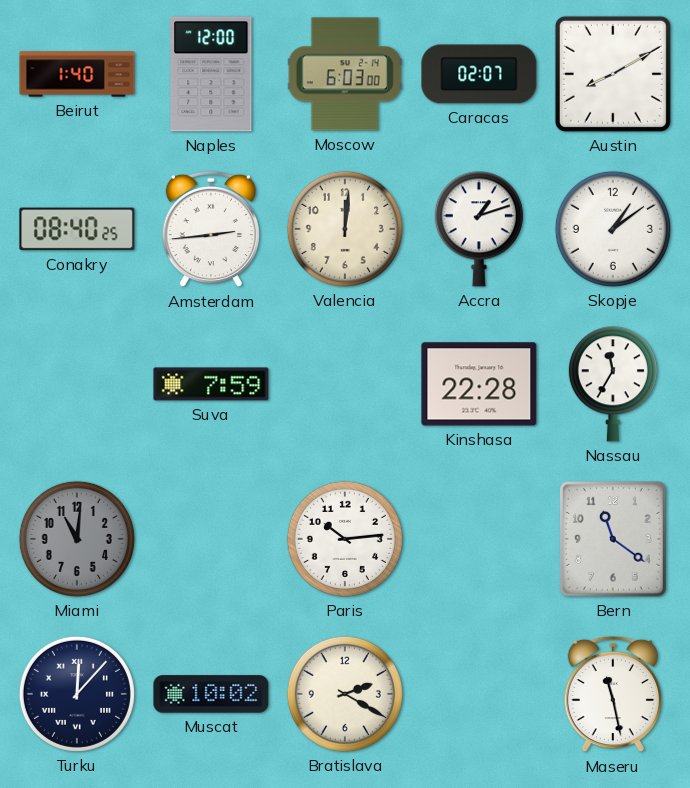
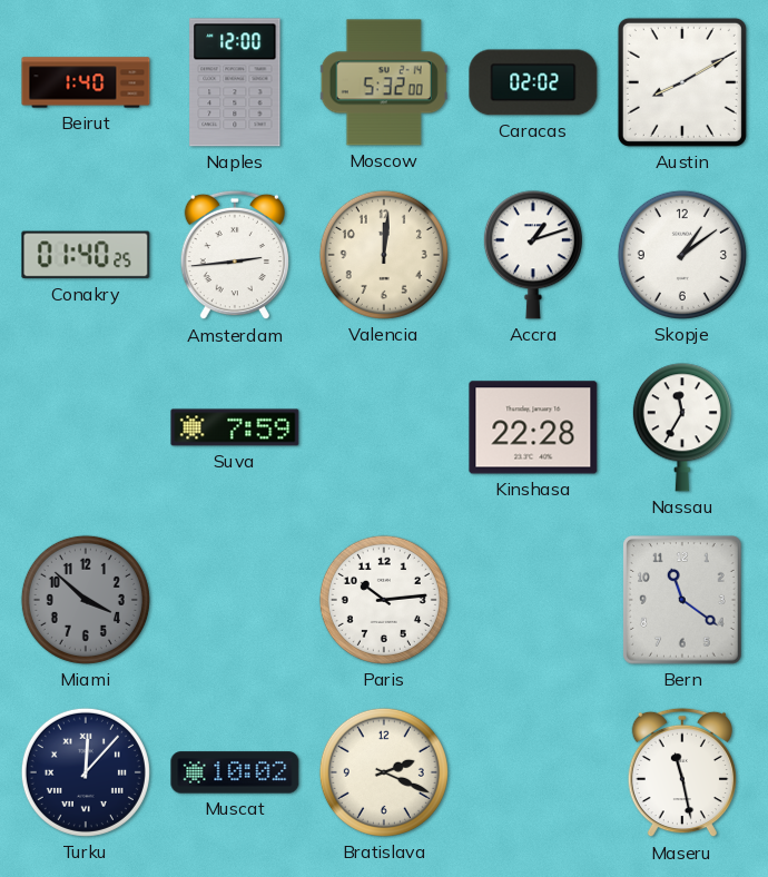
Moscow: 6:03 -> 5:32
Caracas: 02:07 -> 02:02
Conakry: 08:40 -> 01:40
Miami: 11:01 -> 3:52
Bratislava: 2:20 -> 2:19
